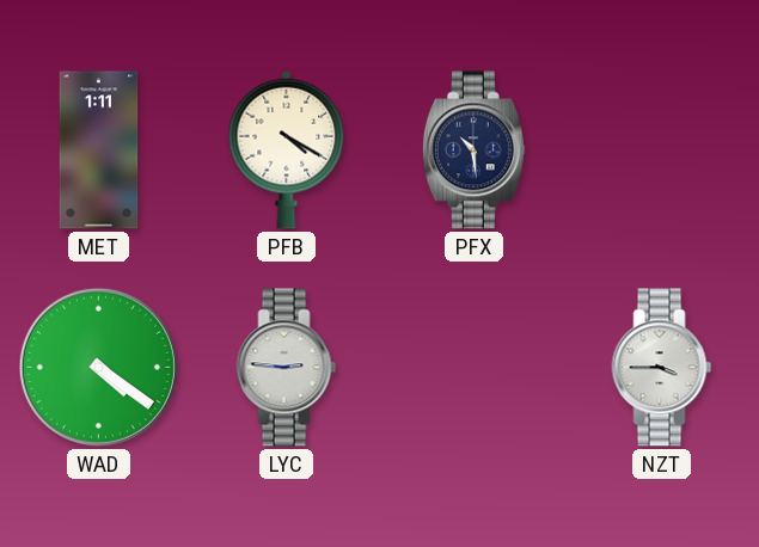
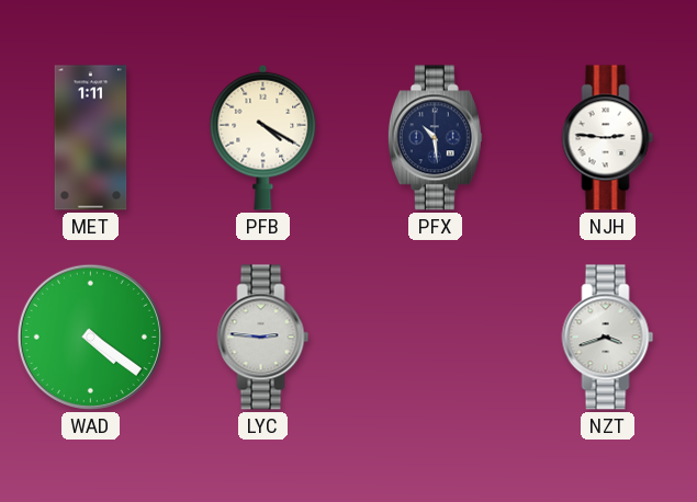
NJH: none -> 2:46
NZT: 3:45 -> 3:42
